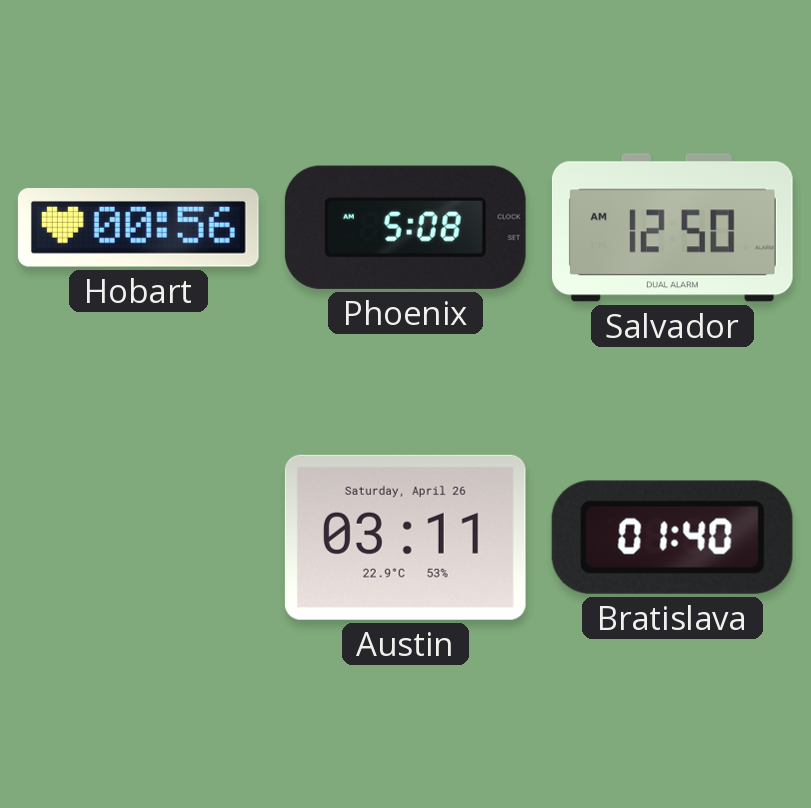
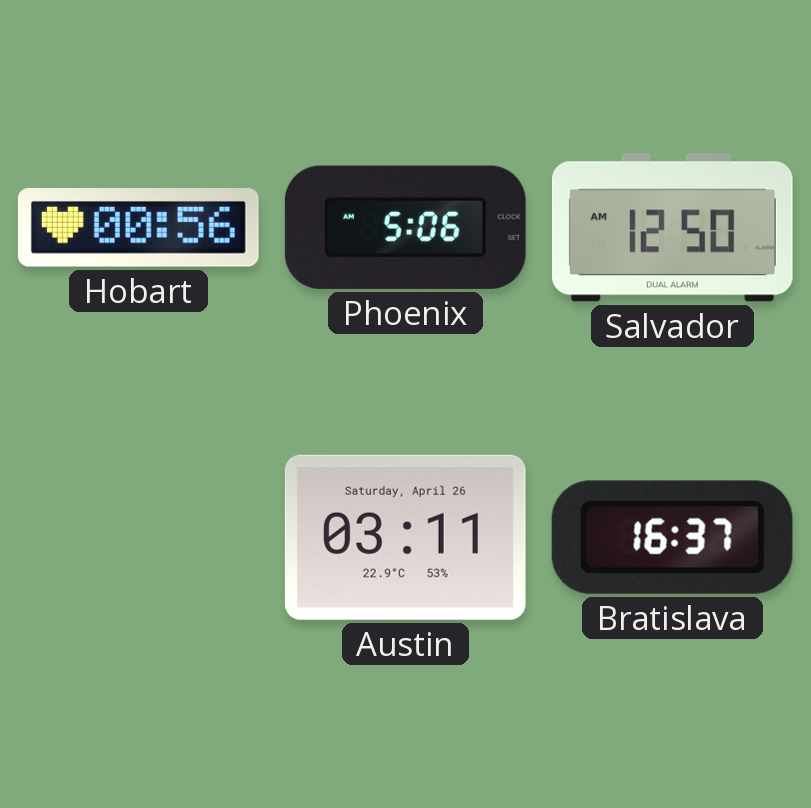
Phoenix: 5:08 -> 5:06
Bratislava: 01:40 -> 16:37
